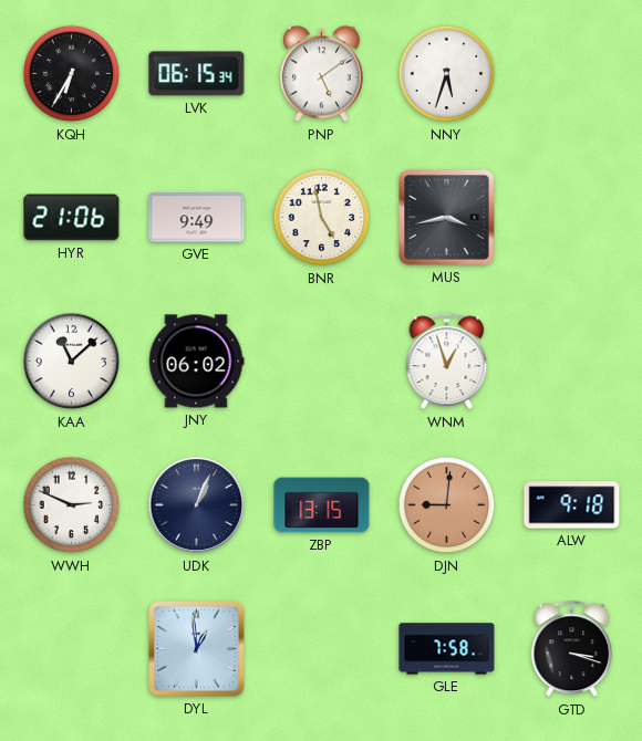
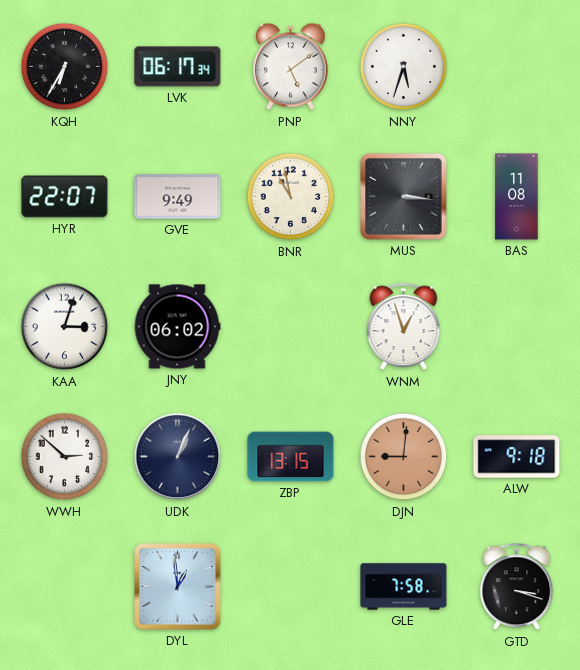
LVK: 06:15 -> 06:17
HYR: 21:06 -> 22:07
BNR: 4:58 -> 10:58
MUS: 3:43 -> 3:16
BAS: none -> 11:08
KAA: 11:08 -> 3:03
WWH: 2:49 -> 2:52
